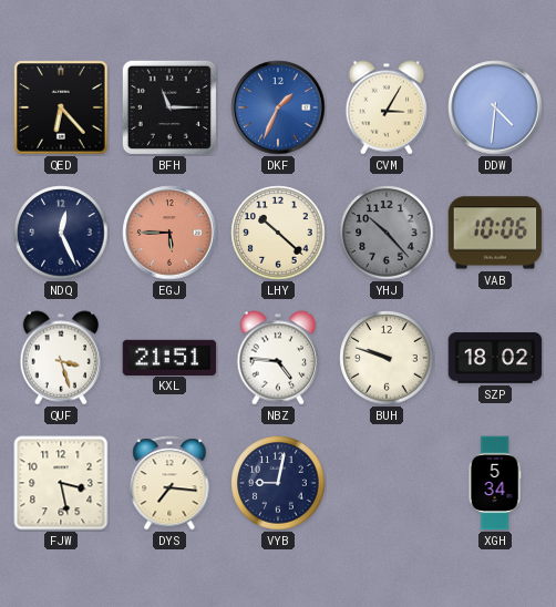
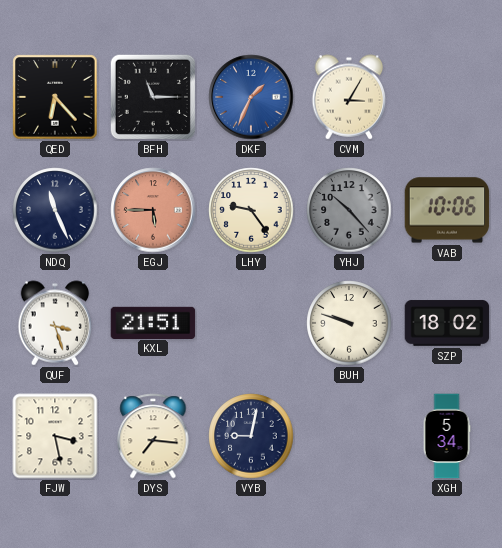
DDW: 4:31 -> none
NDQ: 12:26 -> 11:26
LHY: 10:22 -> 9:24
NBZ: 4:46 -> none
